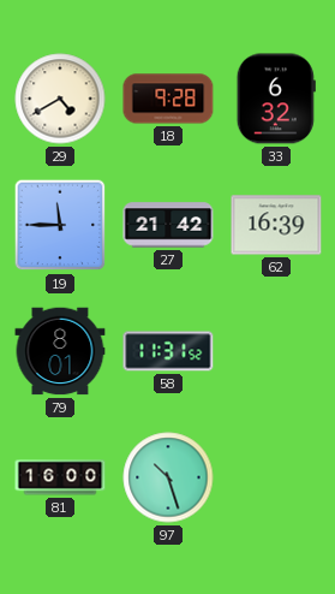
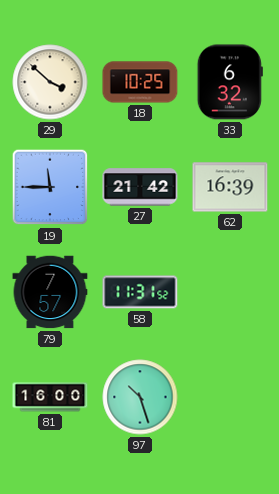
29: 4:40 -> 3:52
18: 9:28 -> 10:25
79: 8:01 -> 7:57
